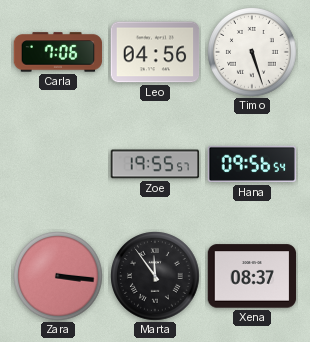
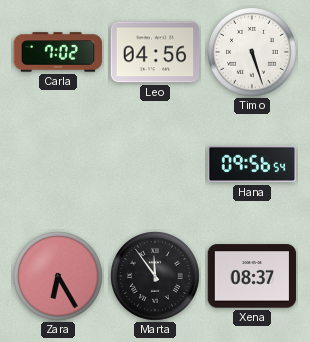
Carla: 7:06 -> 7:02
Zoe: 19:55 -> none
Zara: 3:16 -> 6:25
